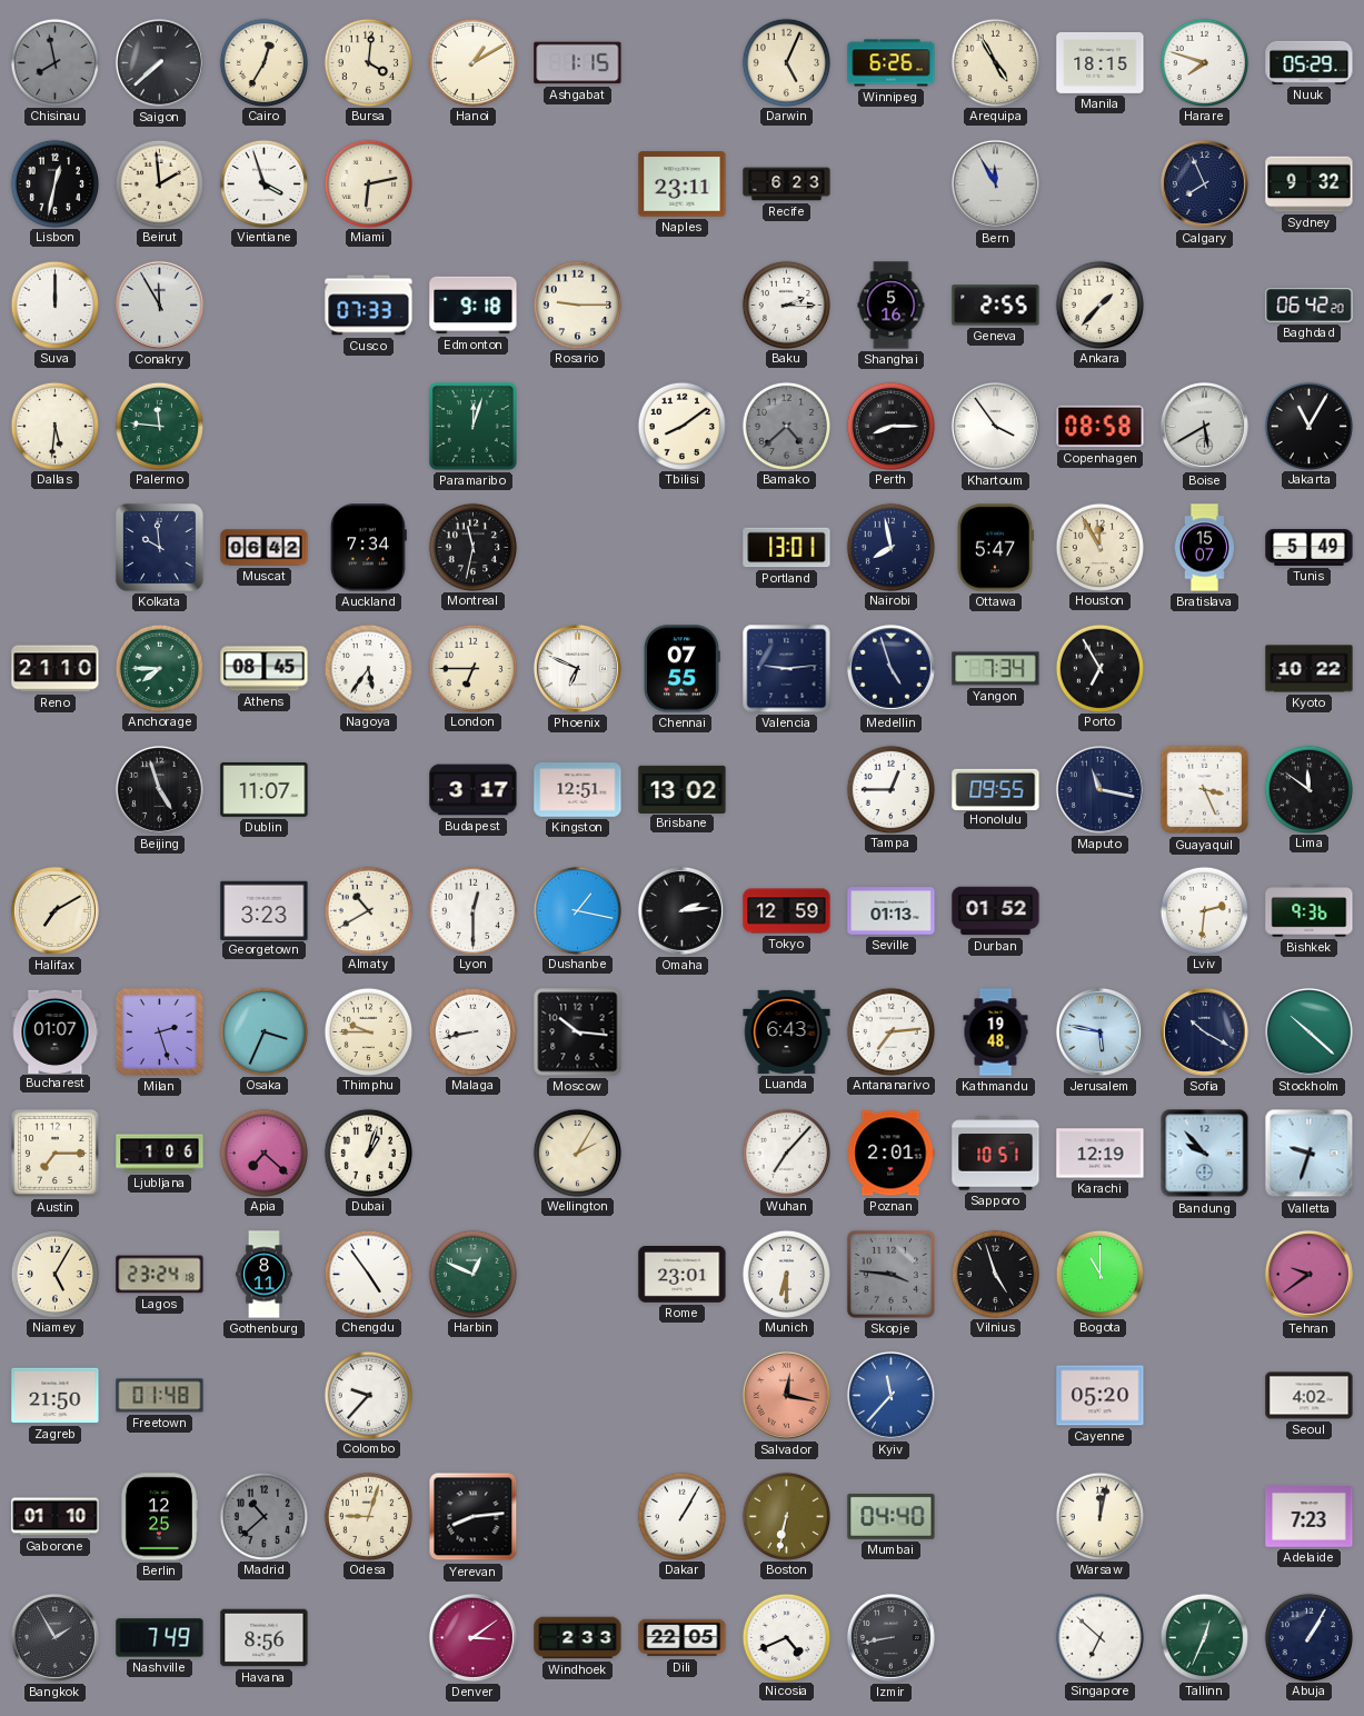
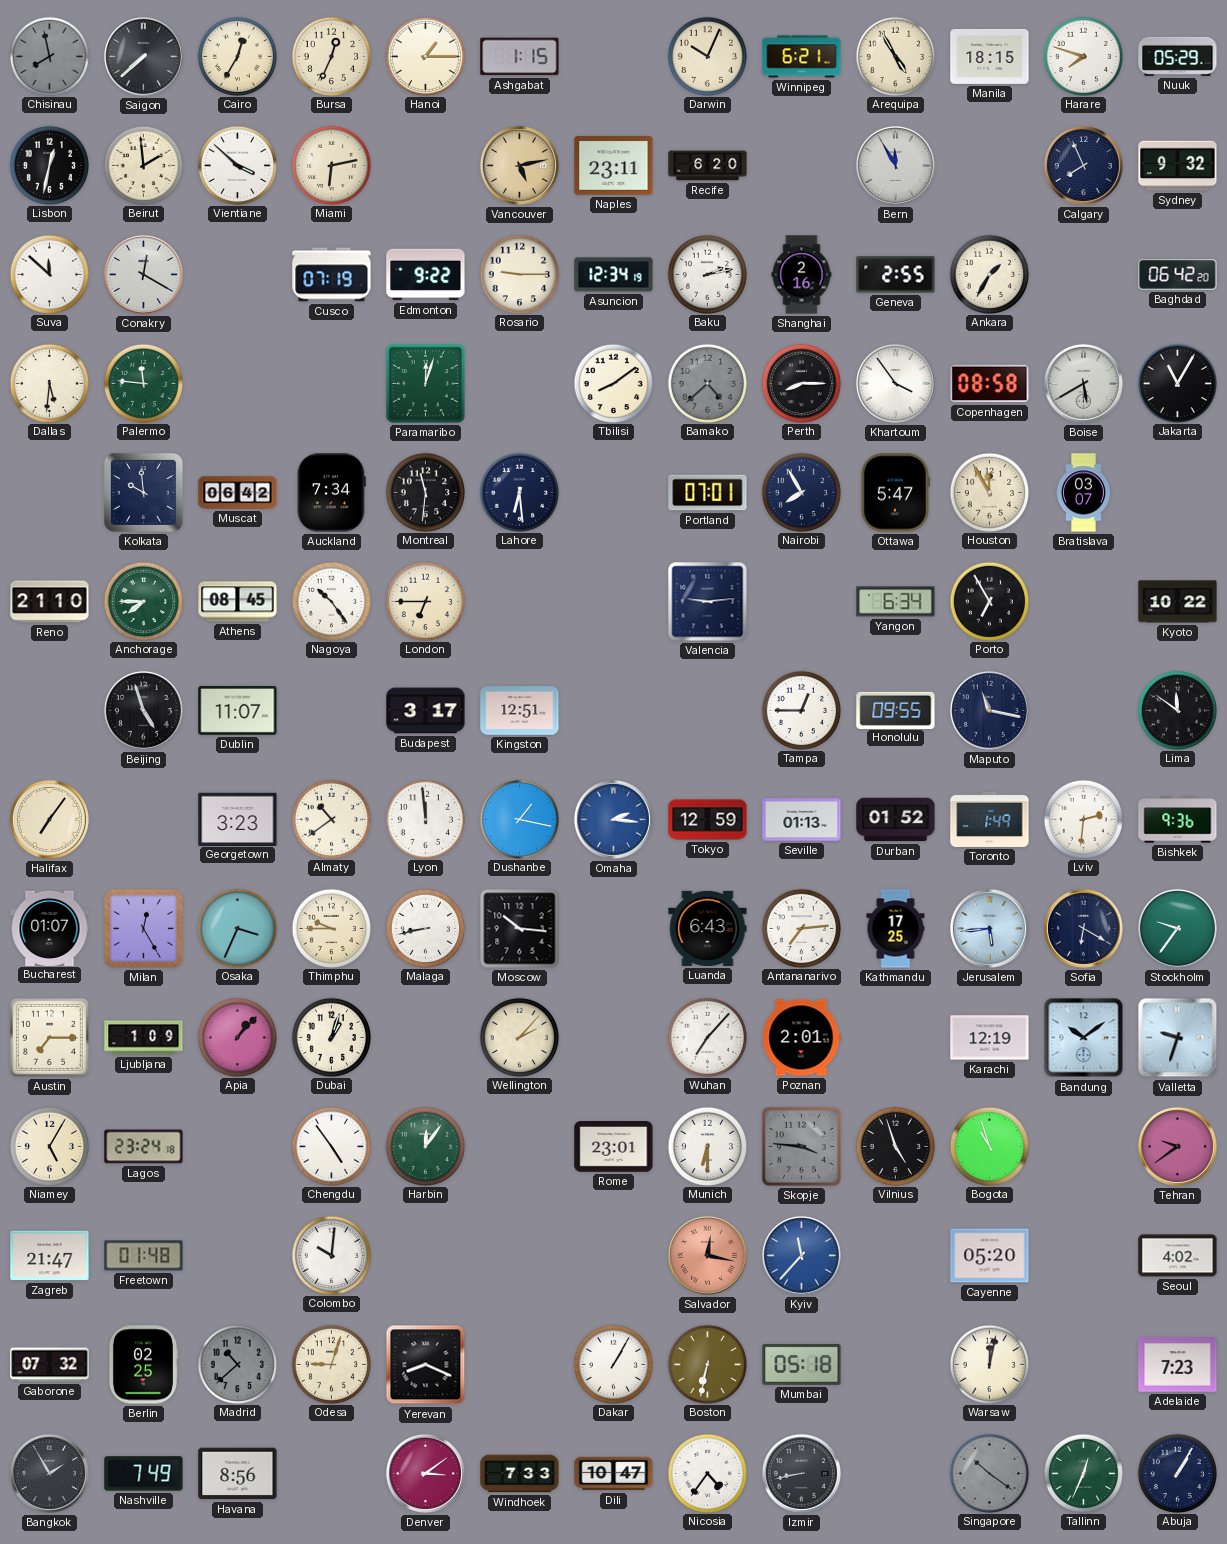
Bursa: 4:01 -> 12:34
Hanoi: 1:10 -> 1:15
Darwin: 5:04 -> 10:04
Winnipeg: 6:26 -> 6:21
Vientiane: 3:57 -> 3:52
Vancouver: none -> 5:13
Recife: 6:23 -> 6:20
Suva: 12:00 -> 11:52
Conakry: 11:55 -> 12:20
Cusco: 07:33 -> 07:19
Edmonton: 9:18 -> 9:22
Asuncion: none -> 12:34
Baku: 2:15 -> 2:13
Shanghai: 5:16 -> 2:16
Ankara: 1:37 -> 1:35
Montreal: 11:32 -> 11:31
Lahore: none -> 6:29
Portland: 13:01 -> 07:01
Nairobi: 7:58 -> 7:55
Bratislava: 15:07 -> 03:07
Tunis: 5:49 -> none
Nagoya: 5:36 -> 10:24
Phoenix: 6:49 -> none
Chennai: 07:55 -> none
Medellin: 4:57 -> none
Yangon: 7:34 -> 6:34
Brisbane: 13:02 -> none
Guayaquil: 3:26 -> none
Halifax: 7:10 -> 7:06
Almaty: 10:40 -> 10:39
Lyon: 12:30 -> 11:59
Omaha: 2:14 -> 2:16
Omaha dial: black -> blue
Toronto: none -> 1:49
Milan: 2:27 -> 12:25
Kathmandu: 19:48 -> 17:25
Jerusalem: 5:47 -> 5:44
Sofia: 10:20 -> 6:20
Stockholm: 10:22 -> 9:36
Ljubljana: 1:06 -> 1:09
Apia: 7:22 -> 1:07
Wellington: 2:05 -> 2:07
Sapporo: 10:51 -> none
Bandung: 9:53 -> 10:09
Gothenburg: 8:11 -> none
Harbin: 12:49 -> 12:06
Bogota: 11:00 -> 10:57
Zagreb: 21:50 -> 21:47
Colombo: 9:37 -> 10:01
Gaborone: 01:10 -> 07:32
Berlin: 12:25 -> 02:25
Yerevan: 8:14 -> 8:19
Mumbai: 04:40 -> 05:18
Windhoek: 2:33 -> 7:33
Dili: 22:05 -> 10:47
Nicosia: 4:41 -> 4:36
Singapore: 6:52 -> 10:21
Singapore dial: white -> grey
